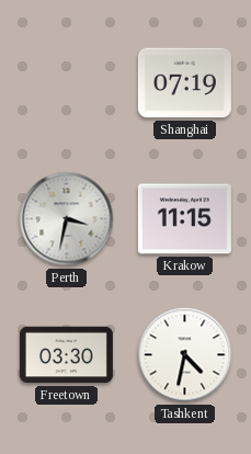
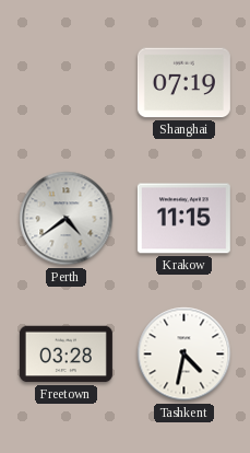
Perth: 3:32 -> 4:39
Freetown: 03:30 -> 03:28
